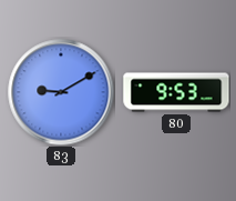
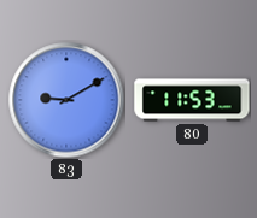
80: 9:53 -> 11:53
